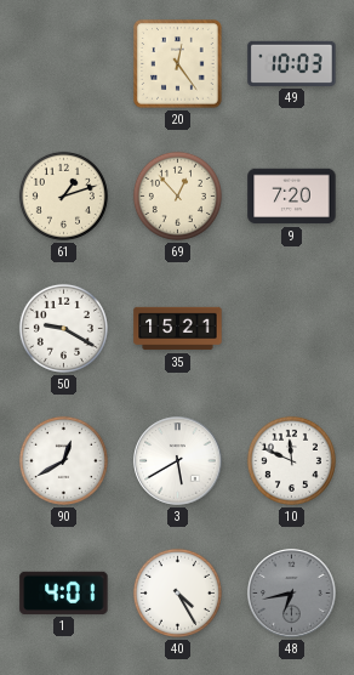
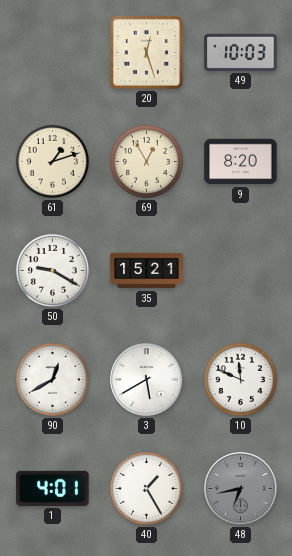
20: 12:24 -> 12:27
69: 12:53 -> 12:55
9: 7:20 -> 8:20
40: 4:25 -> 1:25
